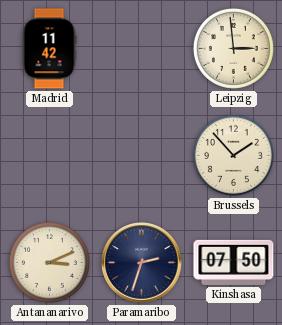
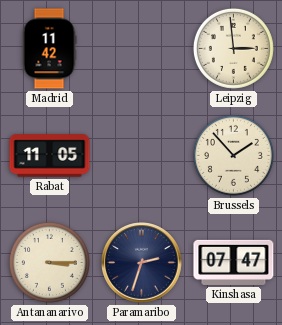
Rabat: none -> 11:05
Antananarivo: 3:11 -> 3:15
Kinshasa: 07:50 -> 07:47
